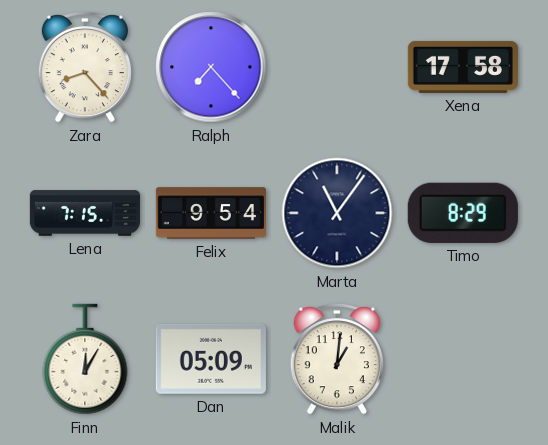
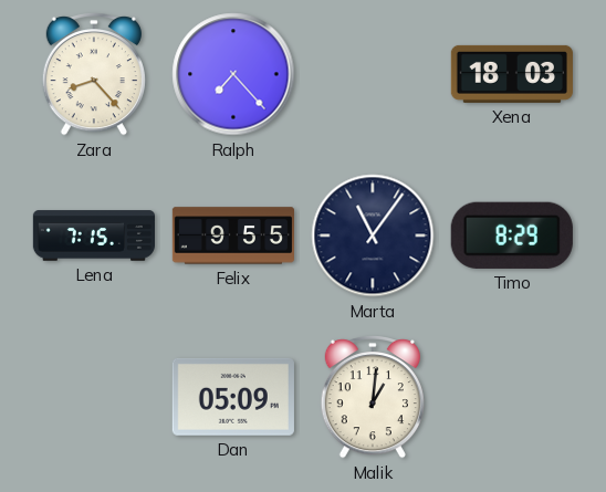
Xena: 17:58 -> 18:03
Felix: 9:54 -> 9:55
Finn: 12:05 -> none
